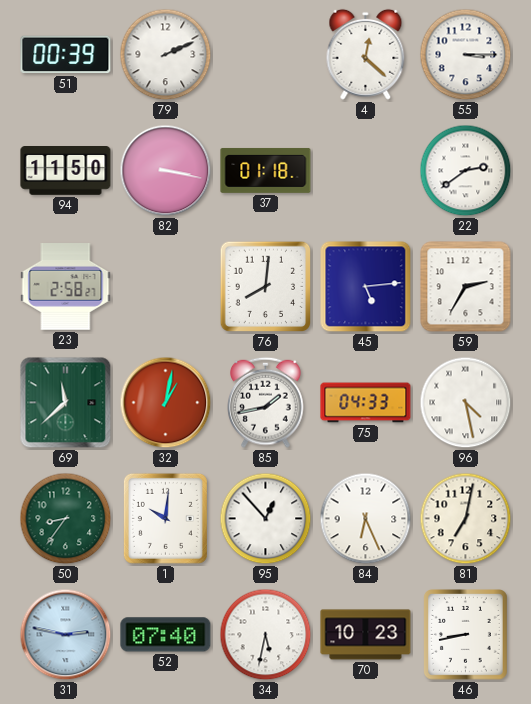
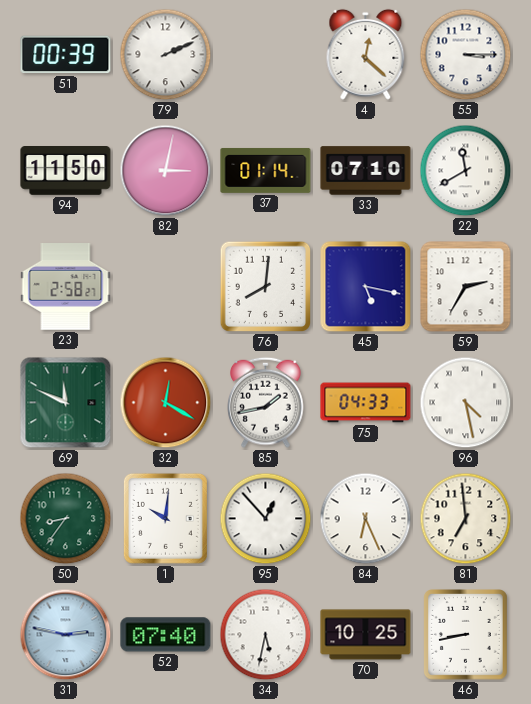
82: 3:17 -> 3:02
37: 01:18 -> 01:14
33: none -> 07:10
22: 2:39 -> 11:40
45: 5:14 -> 5:17
69: 11:38 -> 11:49
32: 1:02 -> 12:20
81: 7:02 -> 6:59
70: 10:23 -> 10:25
